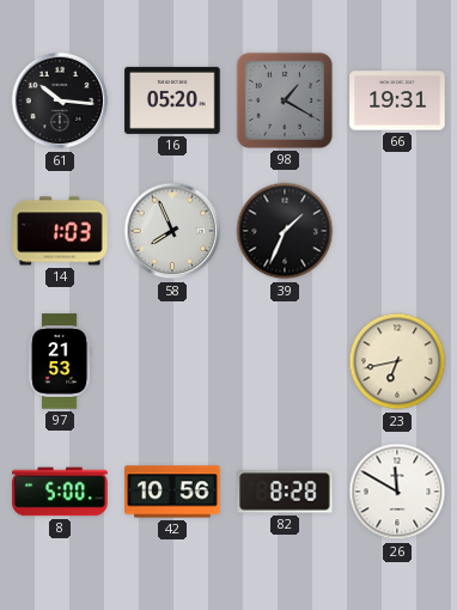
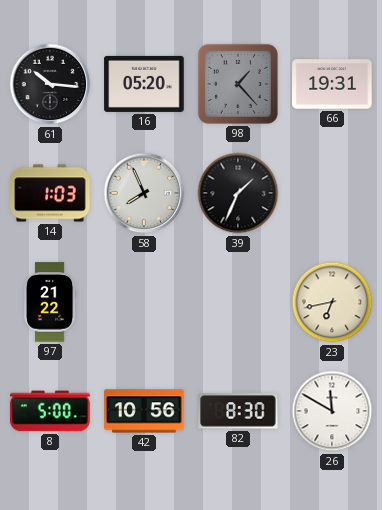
98: 1:20 -> 1:23
97: 21:53 -> 21:22
82: 8:28 -> 8:30
